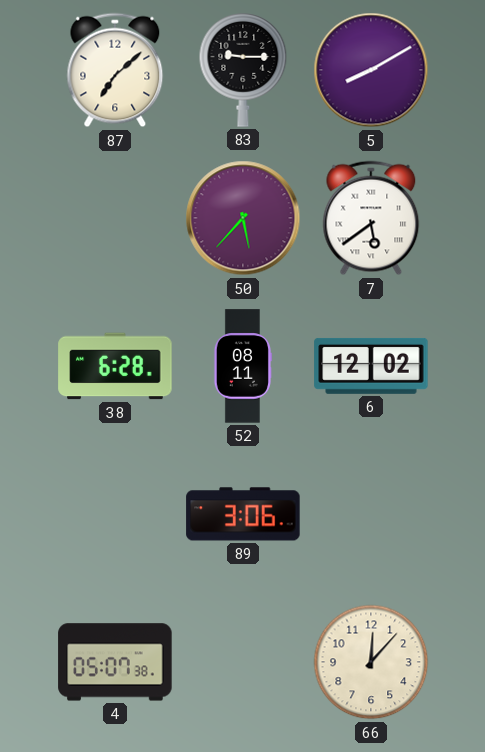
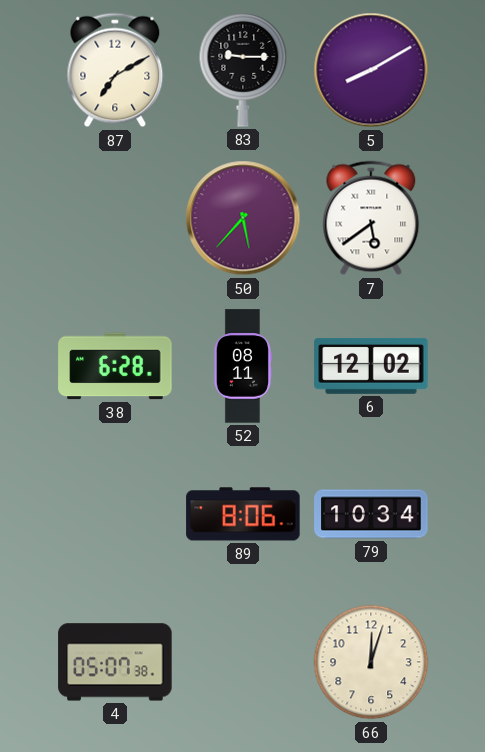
87: 7:08 -> 7:10
89: 3:06 -> 8:06
79: none -> 10:34
66: 12:07 -> 12:03
